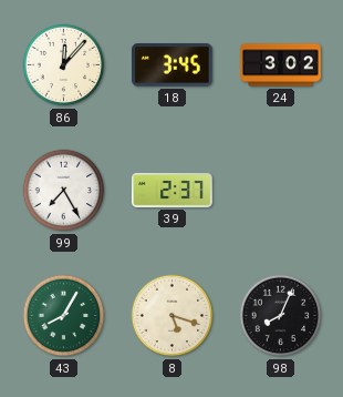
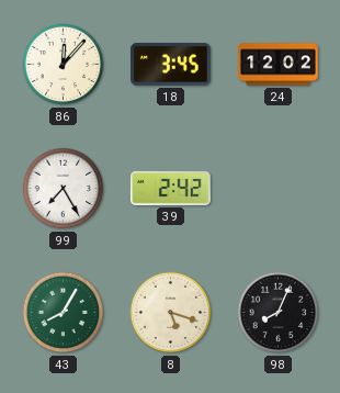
24: 3:02 -> 12:02
39: 2:37 -> 2:42
